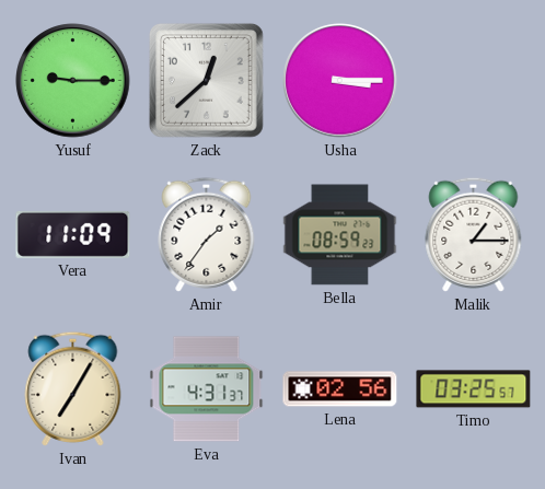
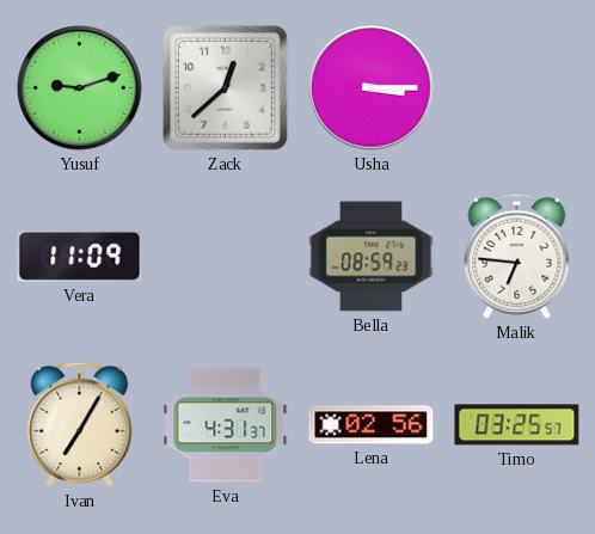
Yusuf: 9:15 -> 9:12
Amir: 1:36 -> none
Malik: 1:15 -> 6:46
